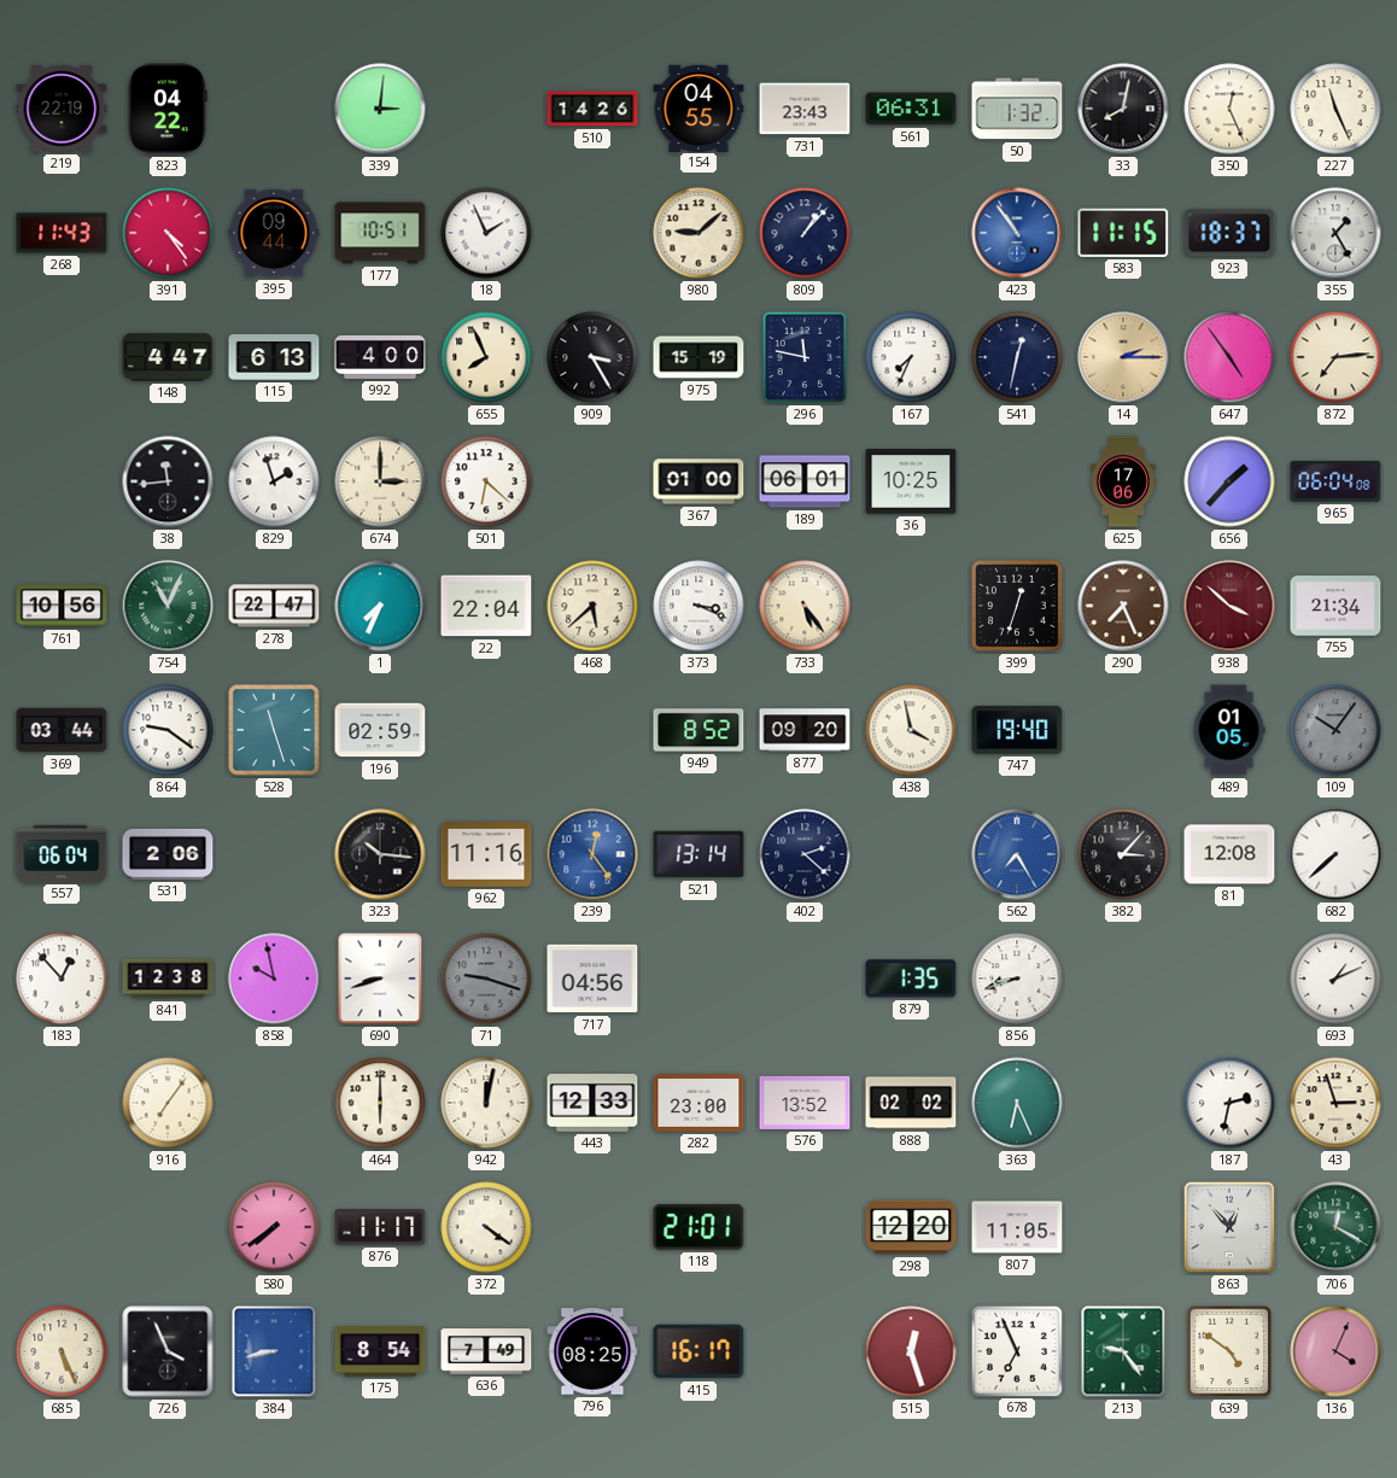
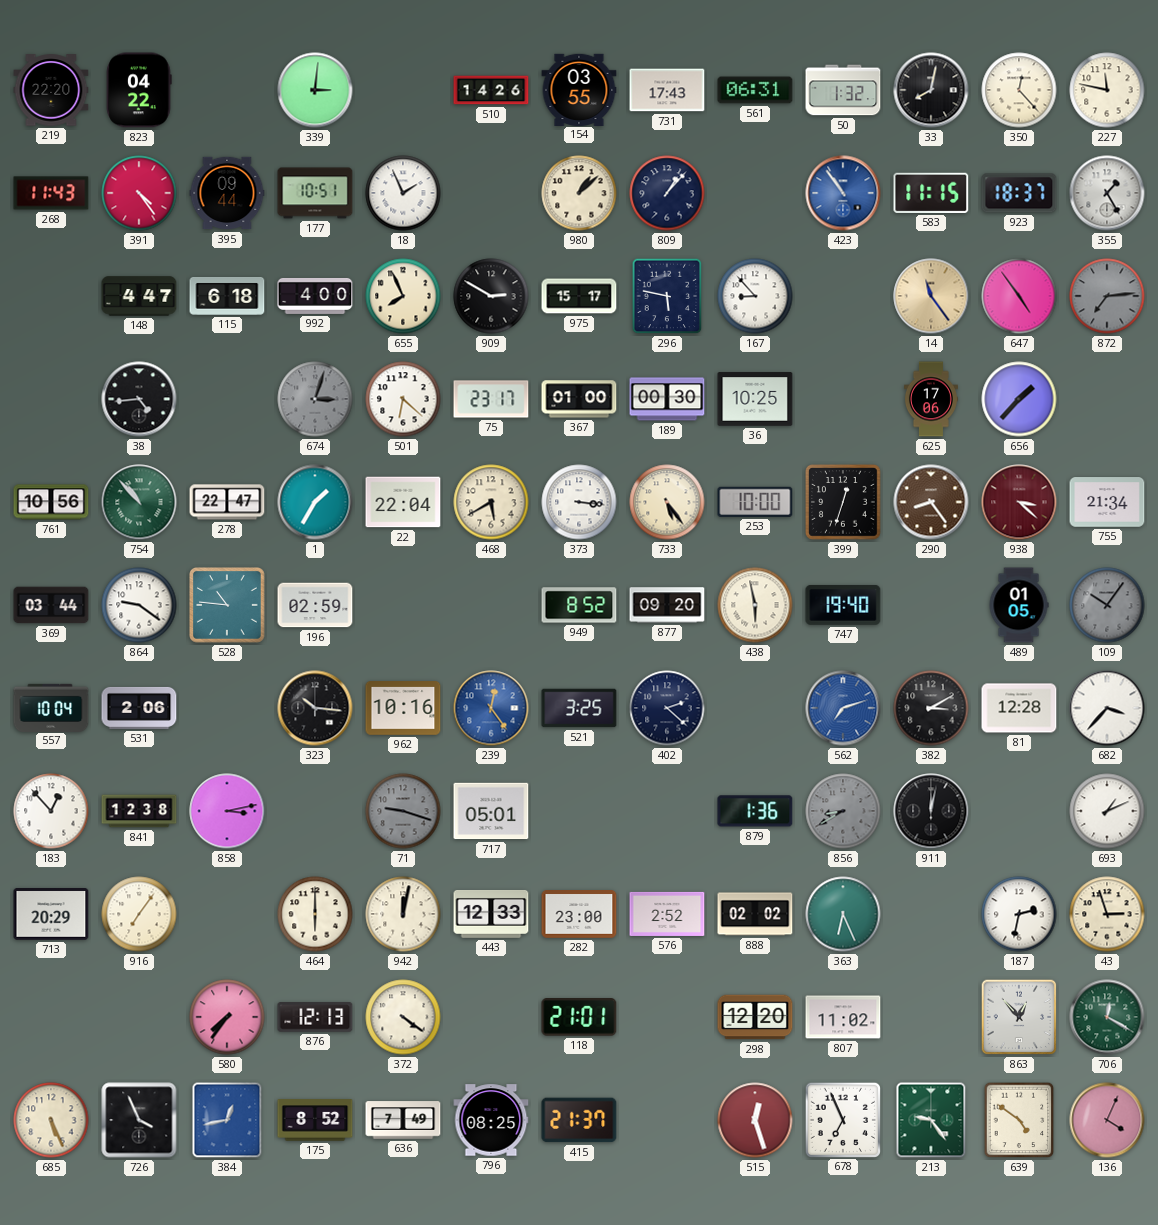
219: 22:19 -> 22:20
154: 04:55 -> 03:55
731: 23:43 -> 17:43
350: 12:26 -> 12:23
227: 11:26 -> 11:47
980: 9:08 -> 1:08
115: 6:13 -> 6:18
909: 3:25 -> 2:50
975: 15:19 -> 15:17
296: 11:47 -> 5:47
167: 7:34 -> 8:53
541: 12:32 -> none
14: 2:15 -> 11:24
872 dial: cream -> grey
38: 11:44 -> 4:44
829: 1:57 -> none
674: 3:00 -> 3:03
674 dial: cream -> grey
75: none -> 23:17
189: 06:01 -> 00:30
965: 06:04 -> none
754: 11:04 -> 10:53
1: 7:34 -> 1:35
468: 5:38 -> 5:40
373: 3:19 -> 3:16
253: none -> 10:00
290: 7:26 -> 8:24
938: 3:52 -> 3:22
528: 11:27 -> 10:46
438: 3:58 -> 5:58
557: 06:04 -> 10:04
962: 11:16 -> 10:16
521: 13:14 -> 3:25
562: 7:25 -> 7:12
382: 3:07 -> 3:10
81: 12:08 -> 12:28
682: 7:38 -> 3:37
858: 9:58 -> 3:13
690: 8:42 -> none
717: 04:56 -> 05:01
879: 1:35 -> 1:36
856: 8:42 -> 8:40
856 dial: white -> grey
911: none -> 12:02
713: none -> 20:29
576: 13:52 -> 2:52
580: 7:39 -> 7:36
876: 11:17 -> 12:13
807: 11:05 -> 11:02
384: 8:43 -> 12:43
175: 8:54 -> 8:52
415: 16:17 -> 21:37
